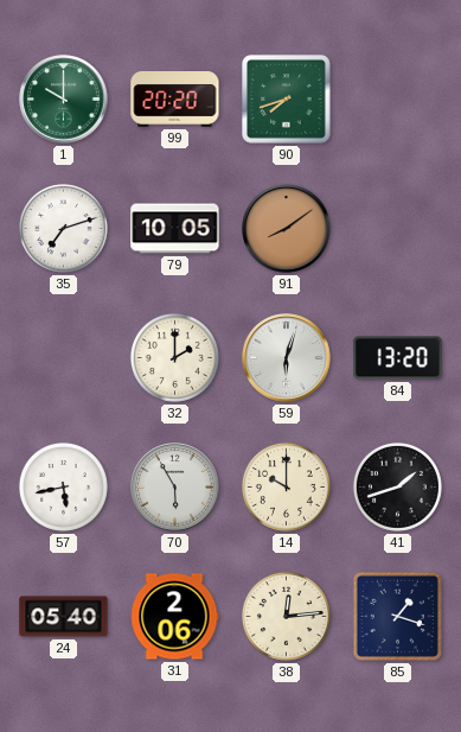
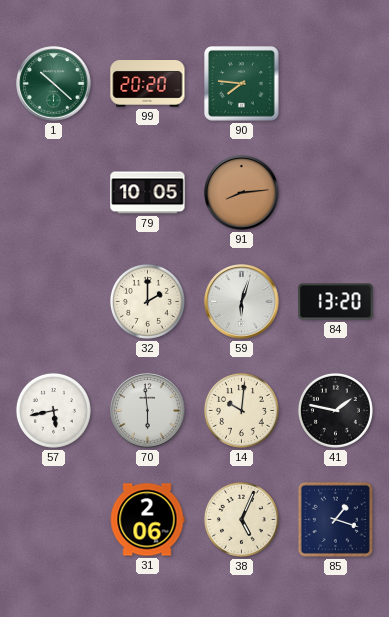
1: 10:00 -> 10:22
90: 7:42 -> 7:46
35: 7:12 -> none
91: 8:09 -> 8:14
70: 5:55 -> 5:59
14: 10:00 -> 10:01
41: 1:42 -> 1:47
24: 05:40 -> none
38: 12:14 -> 5:04
